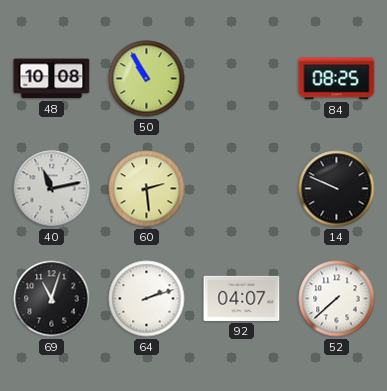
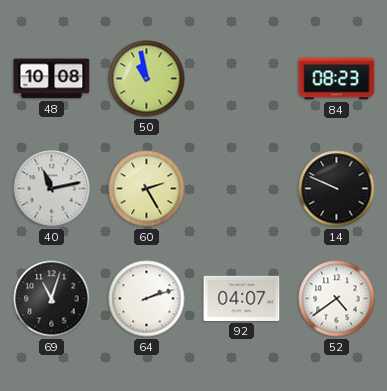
50: 10:55 -> 10:58
84: 08:25 -> 08:23
60: 2:29 -> 2:25
52: 7:38 -> 4:39
